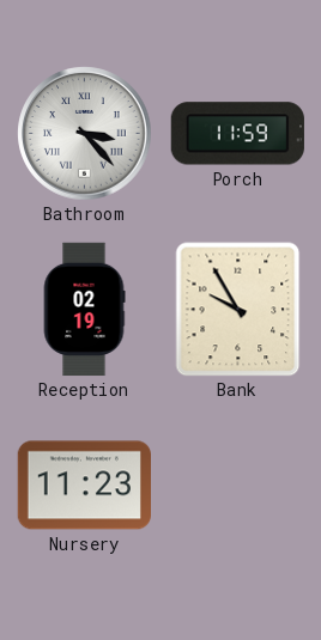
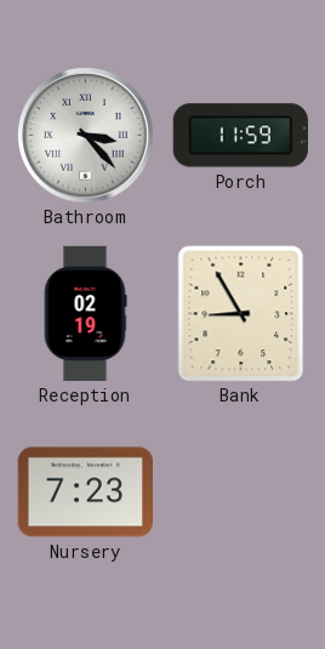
Bank: 9:55 -> 8:55
Nursery: 11:23 -> 7:23
